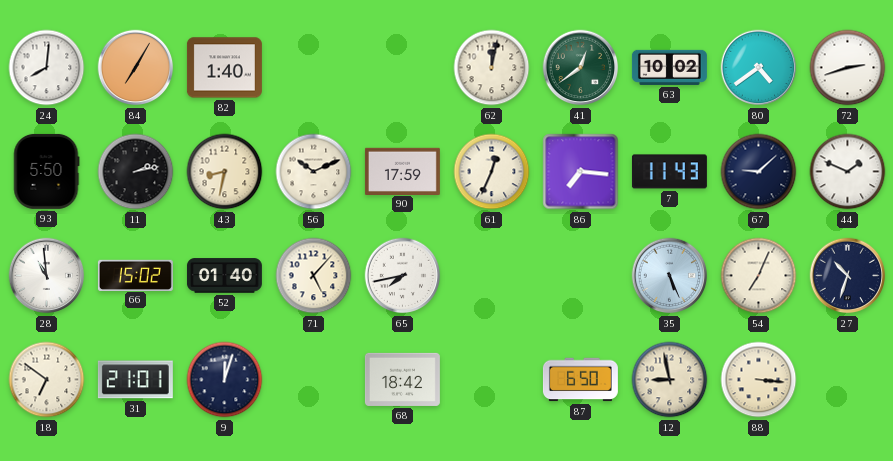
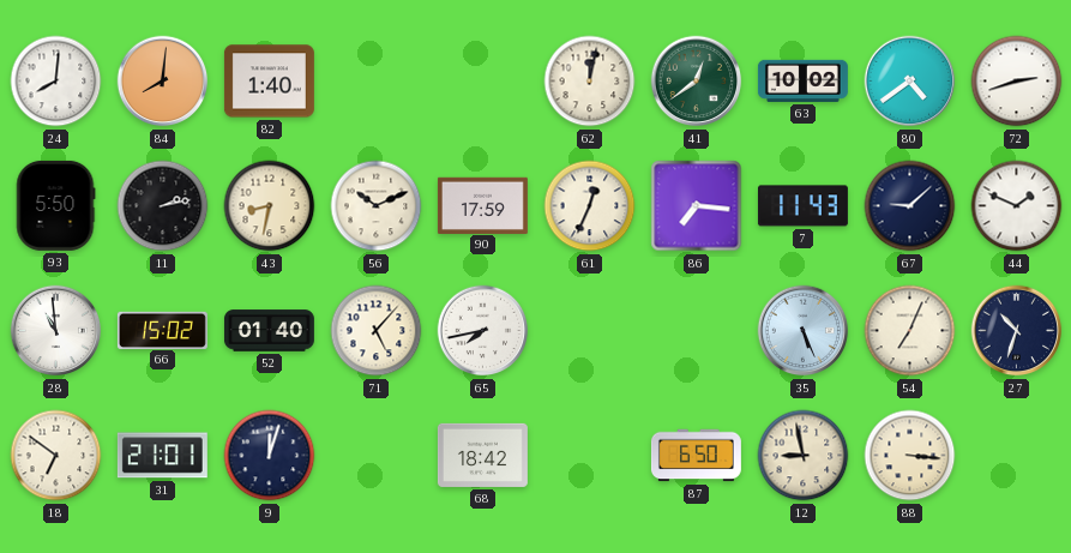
84: 7:05 -> 8:01
